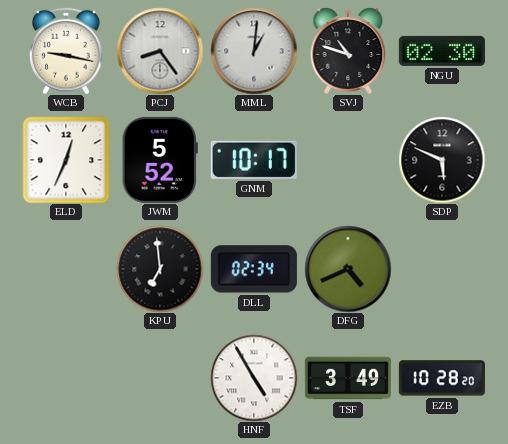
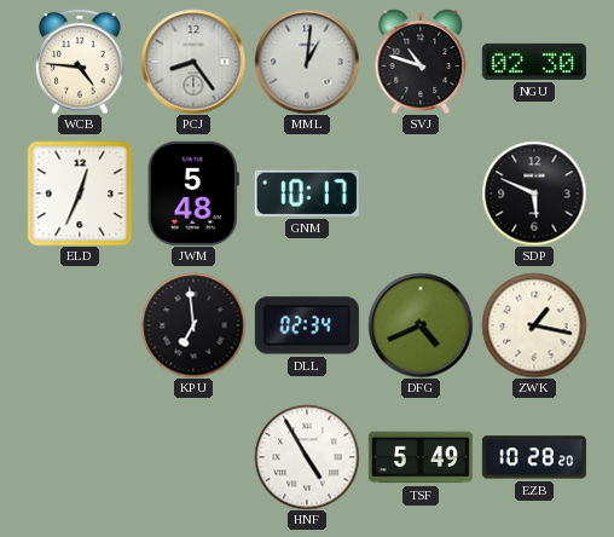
WCB: 9:17 -> 4:46
JWM: 5:52 -> 5:48
ZWK: none -> 1:17
TSF: 3:49 -> 5:49
